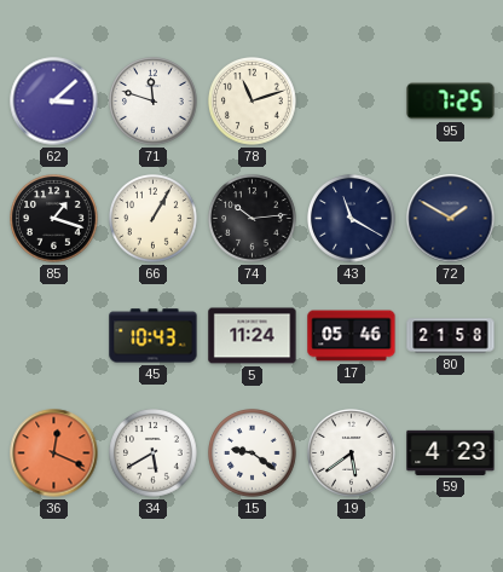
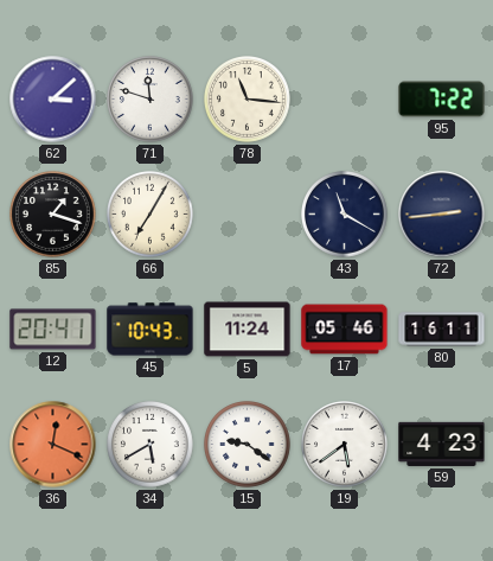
78: 11:12 -> 11:16
95: 7:25 -> 7:22
66: 1:05 -> 7:05
74: 10:14 -> none
72: 1:50 -> 2:44
12: none -> 20:41
80: 21:58 -> 16:11
